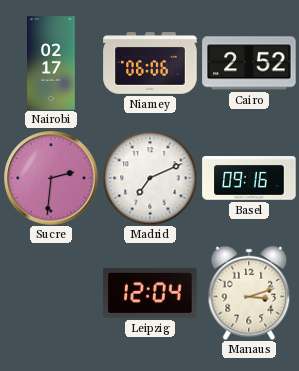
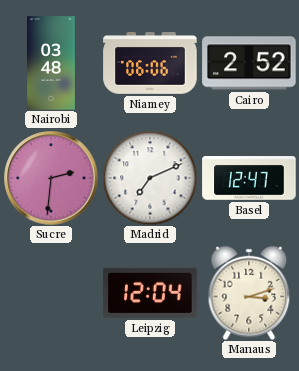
Nairobi: 02:17 -> 03:48
Basel: 09:16 -> 12:47
